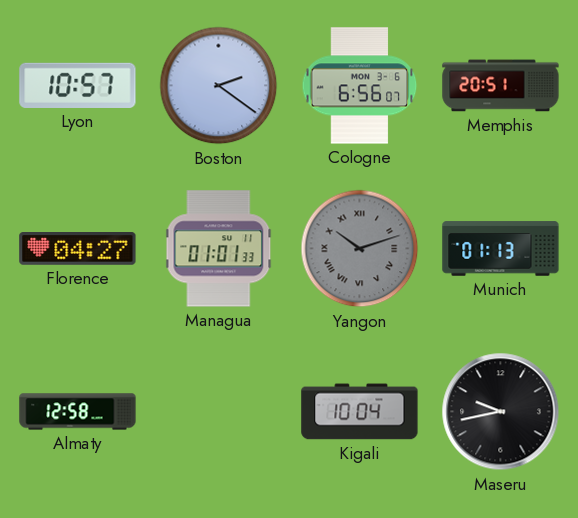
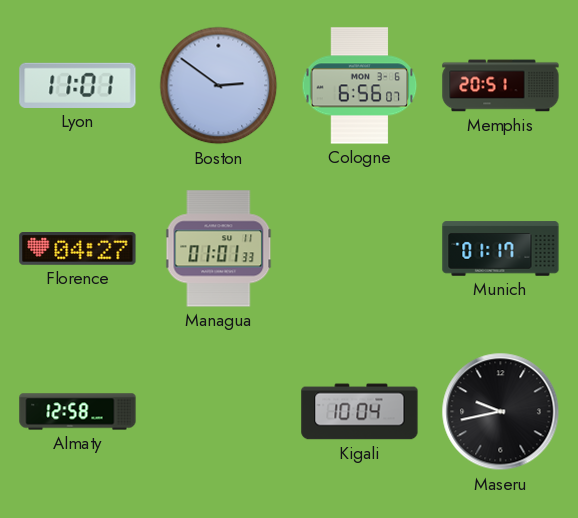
Lyon: 10:57 -> 11:01
Boston: 2:21 -> 2:51
Yangon: 10:12 -> none
Munich: 01:13 -> 01:17
